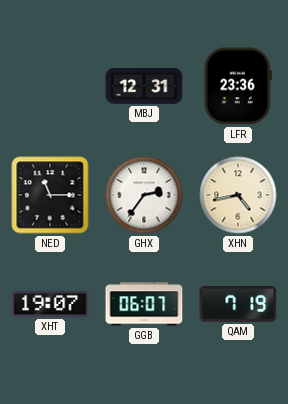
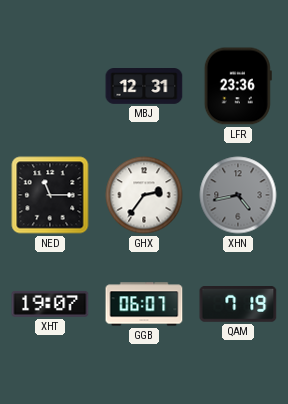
XHN dial: cream -> grey
